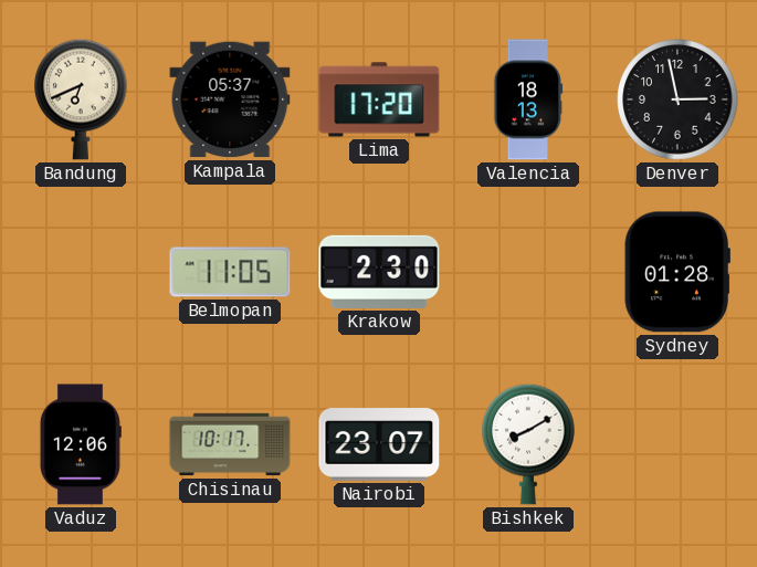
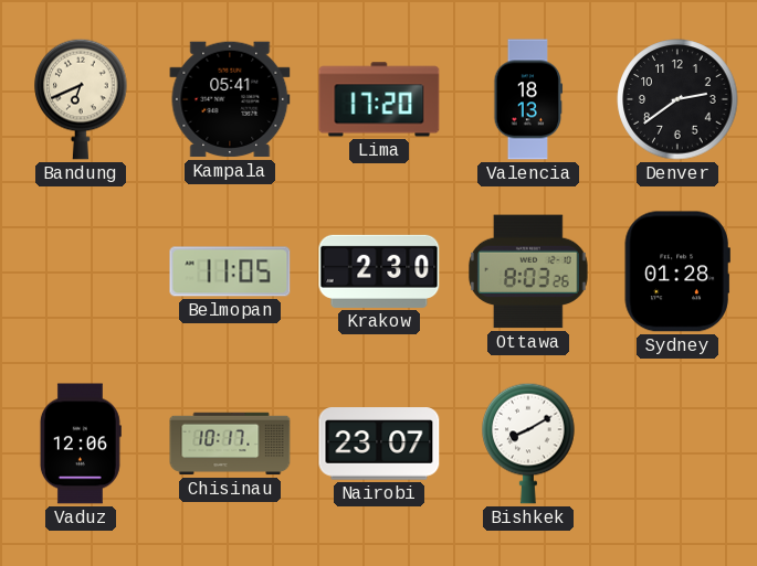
Kampala: 05:37 -> 05:41
Denver: 2:58 -> 2:39
Ottawa: none -> 8:03
